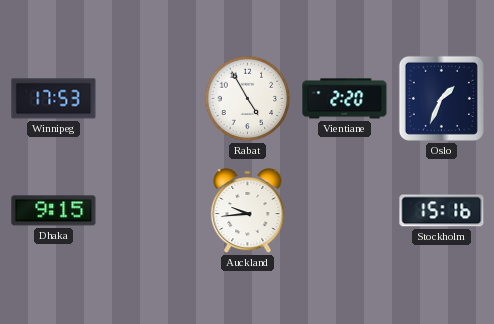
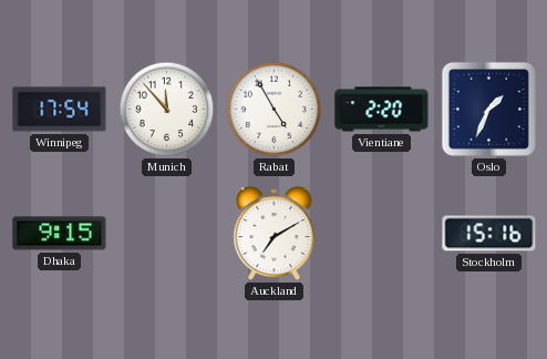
Winnipeg: 17:53 -> 17:54
Munich: none -> 11:53
Auckland: 9:44 -> 7:10
